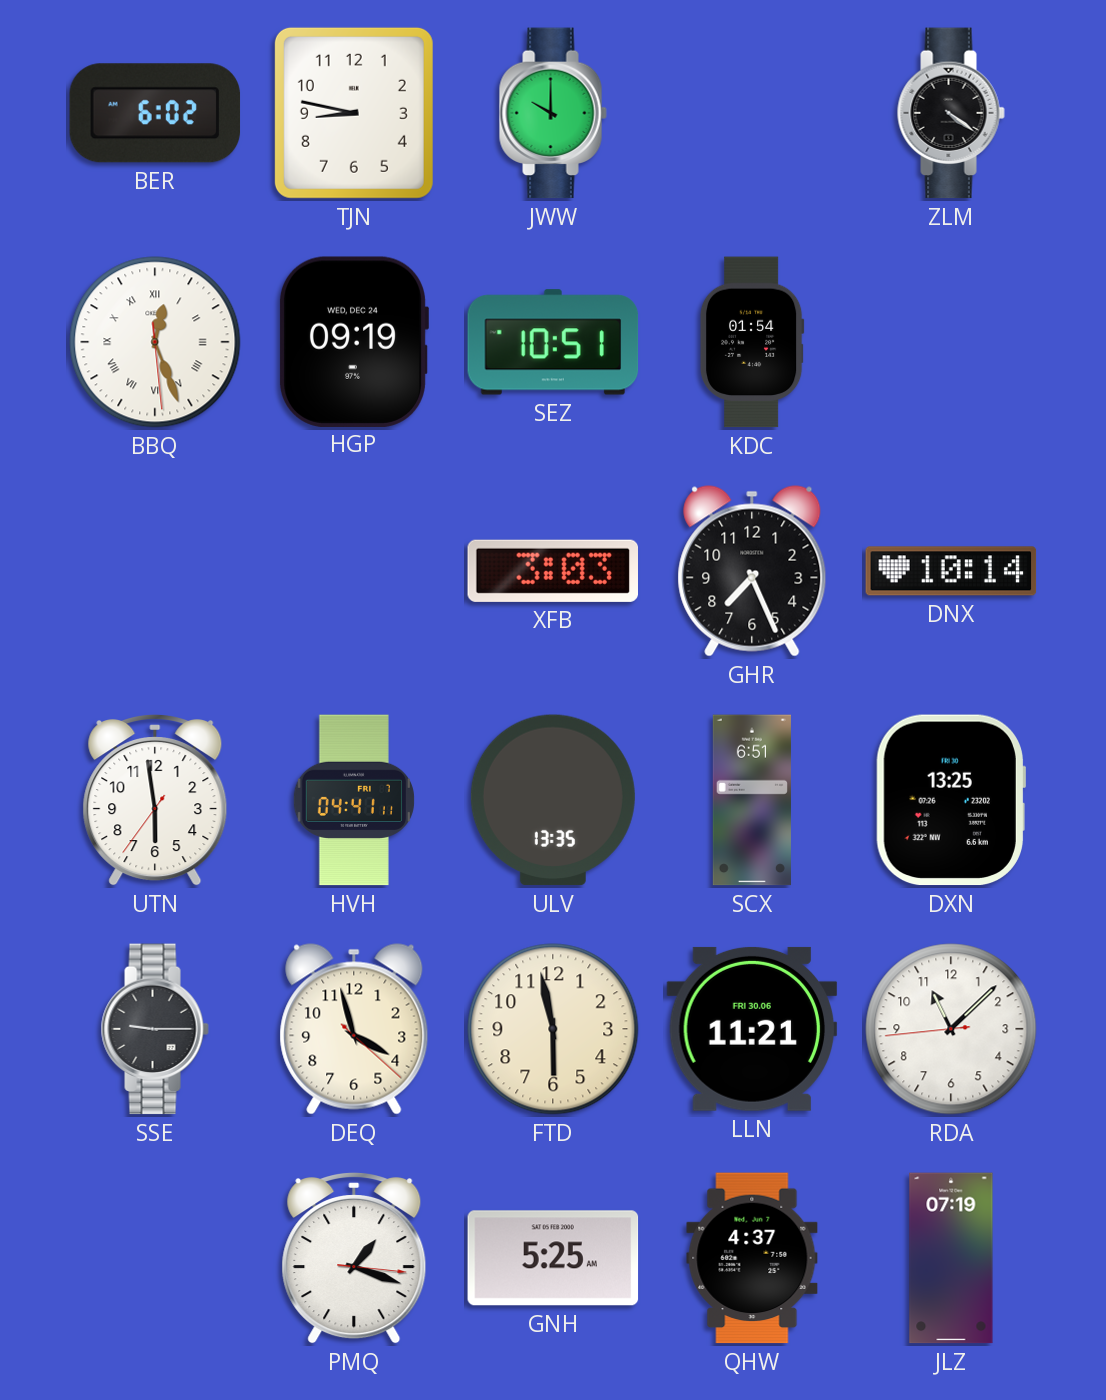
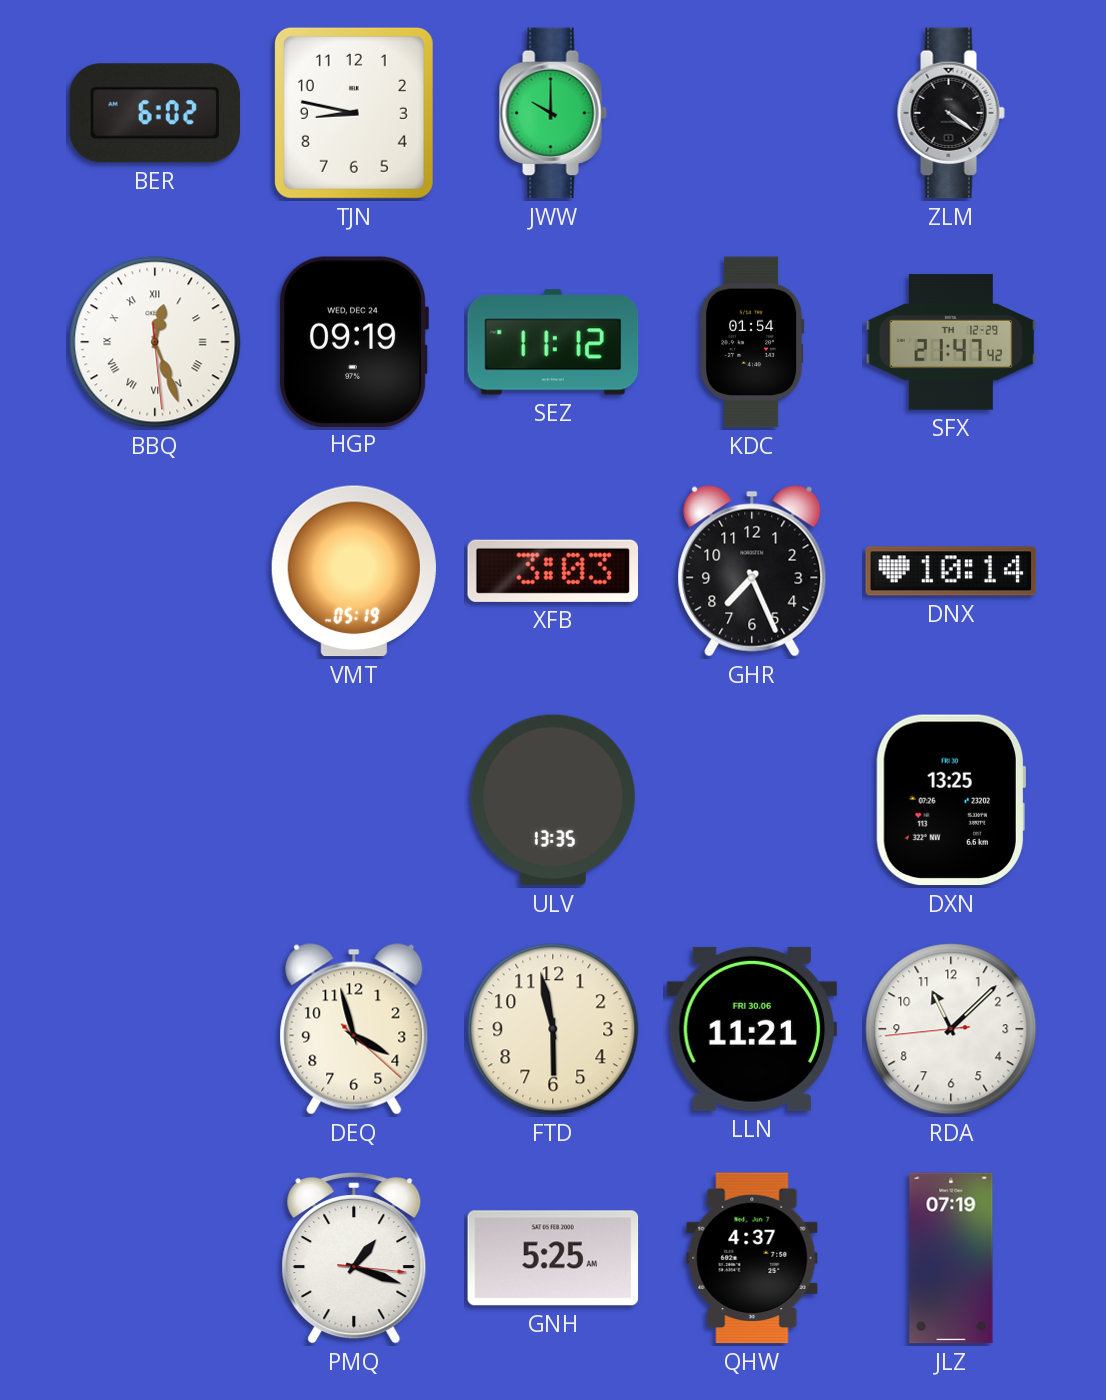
SEZ: 10:51 -> 11:12
SFX: none -> 21:47
VMT: none -> 05:19
UTN: 5:58 -> none
HVH: 04:41 -> none
SCX: 6:51 -> none
SSE: 9:15 -> none
